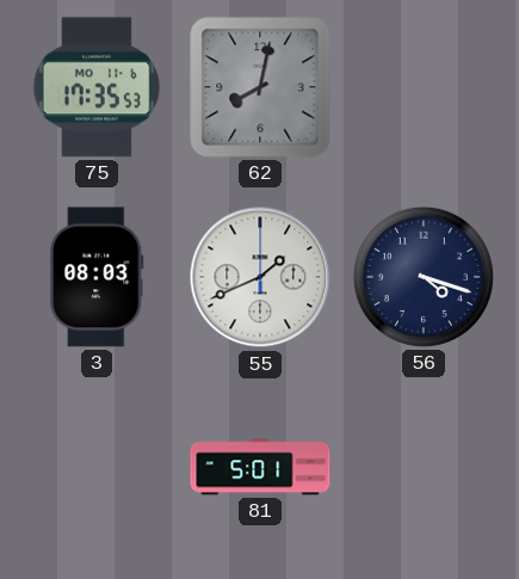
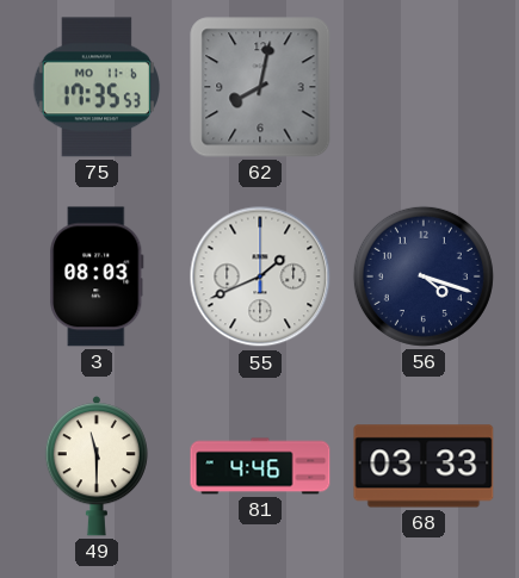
49: none -> 11:30
81: 5:01 -> 4:46
68: none -> 03:33
